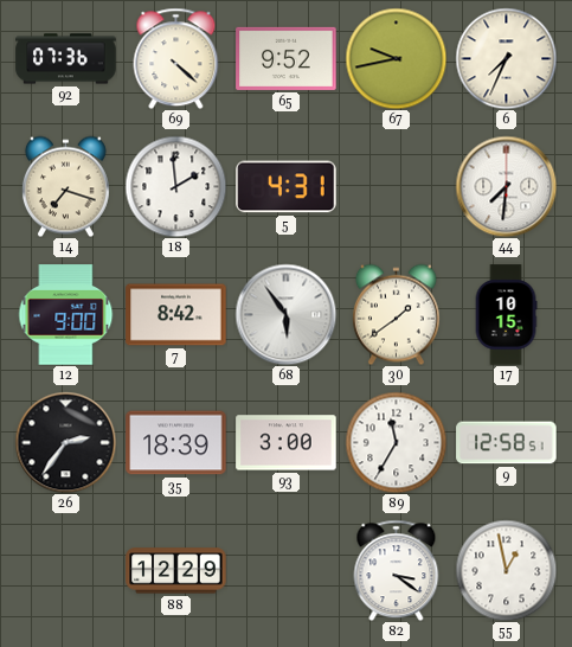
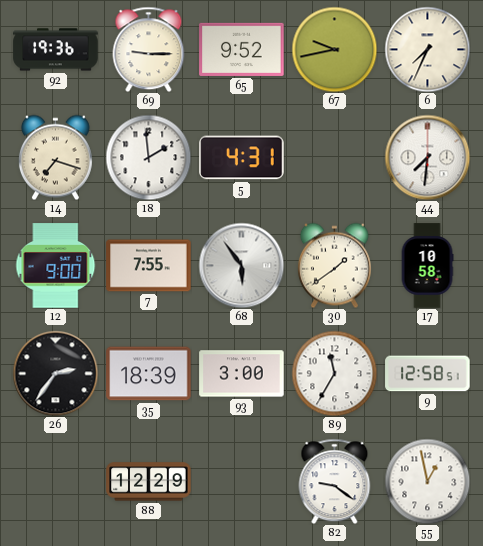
92: 07:36 -> 19:36
69: 4:22 -> 9:15
7: 8:42 -> 7:55
17: 10:15 -> 10:58
82: 3:21 -> 9:21
